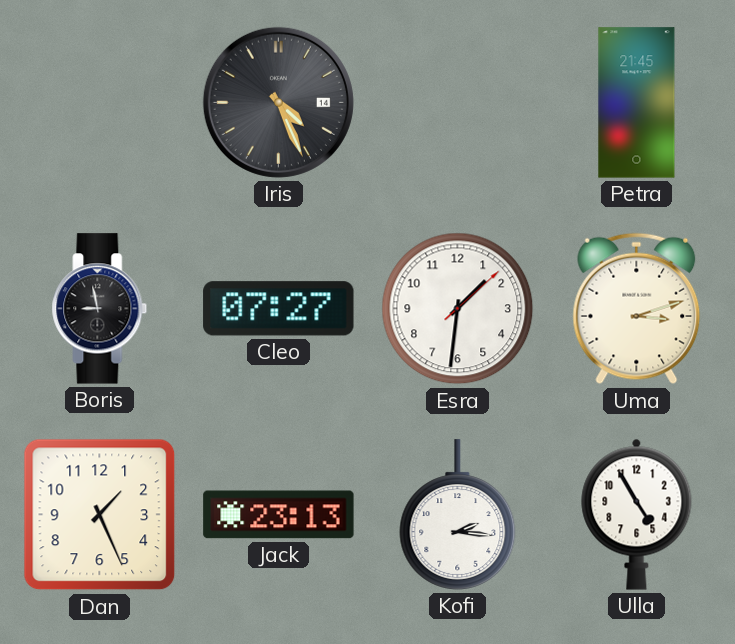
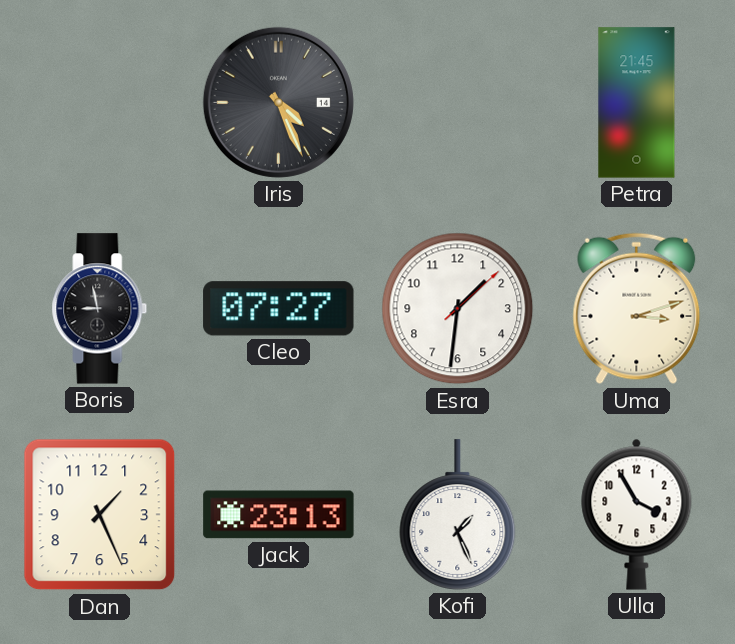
Kofi: 2:16 -> 1:26
Ulla: 4:55 -> 3:55
